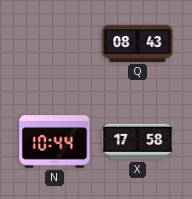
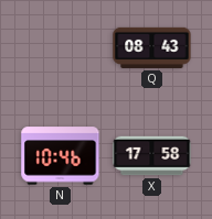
N: 10:44 -> 10:46
